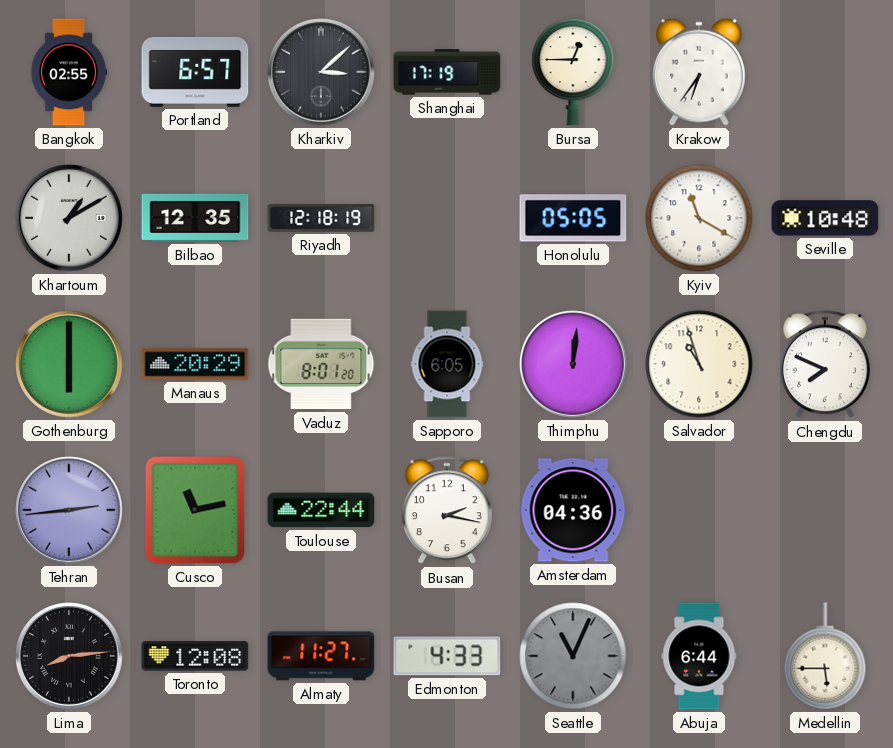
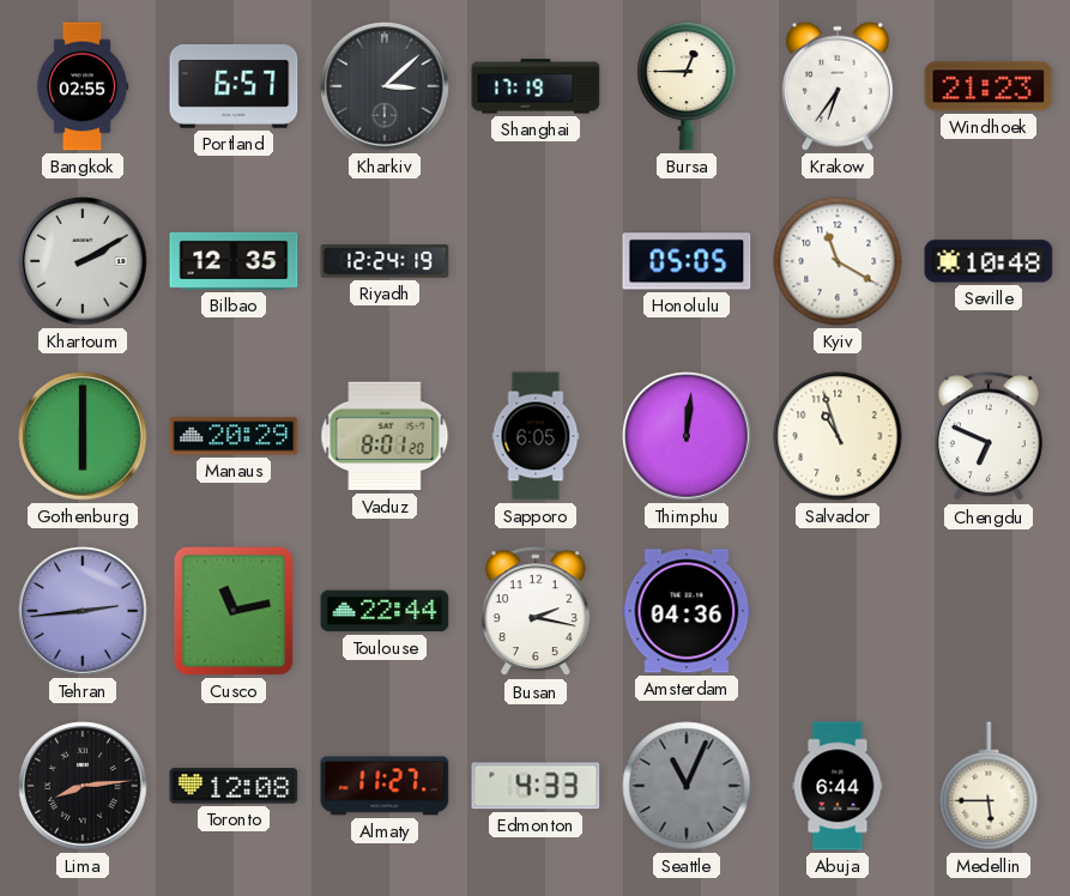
Windhoek: none -> 21:23
Khartoum: 1:10 -> 2:10
Riyadh: 12:18 -> 12:24
Chengdu: 7:49 -> 6:49
